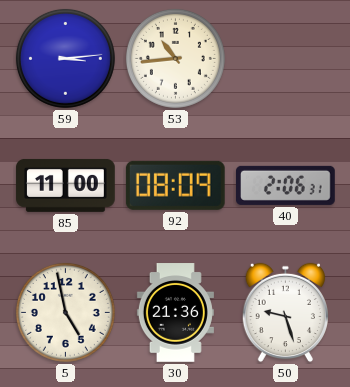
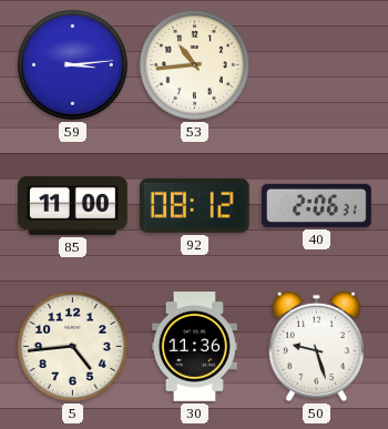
92: 08:09 -> 08:12
5: 4:58 -> 4:44
30: 21:36 -> 11:36
